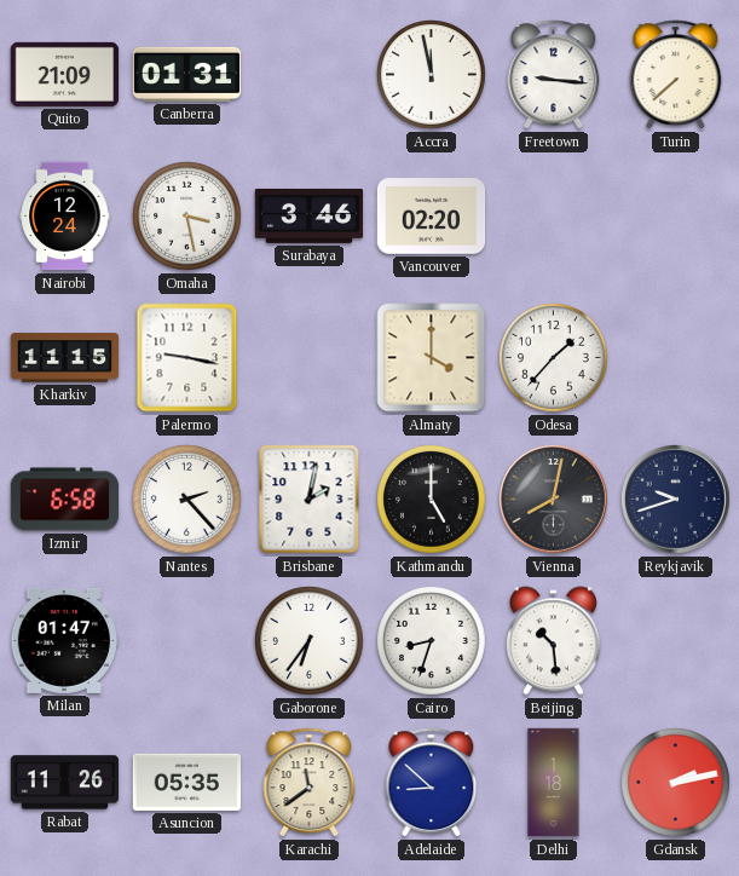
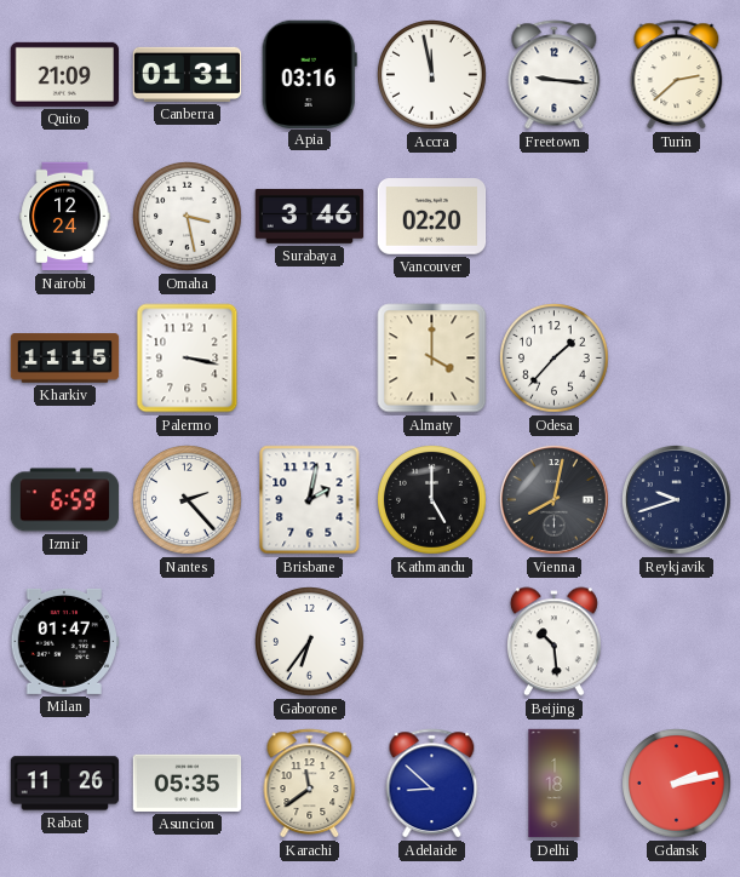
Apia: none -> 03:16
Turin: 7:38 -> 2:38
Palermo: 9:17 -> 3:17
Izmir: 6:58 -> 6:59
Cairo: 8:33 -> none
